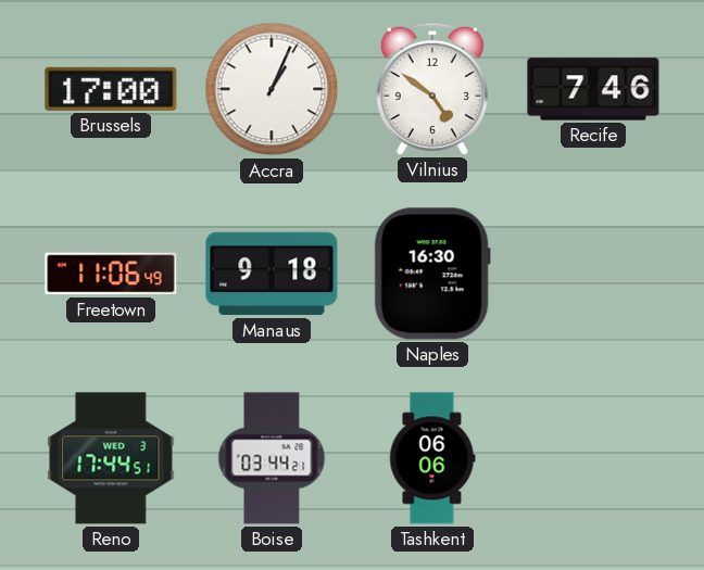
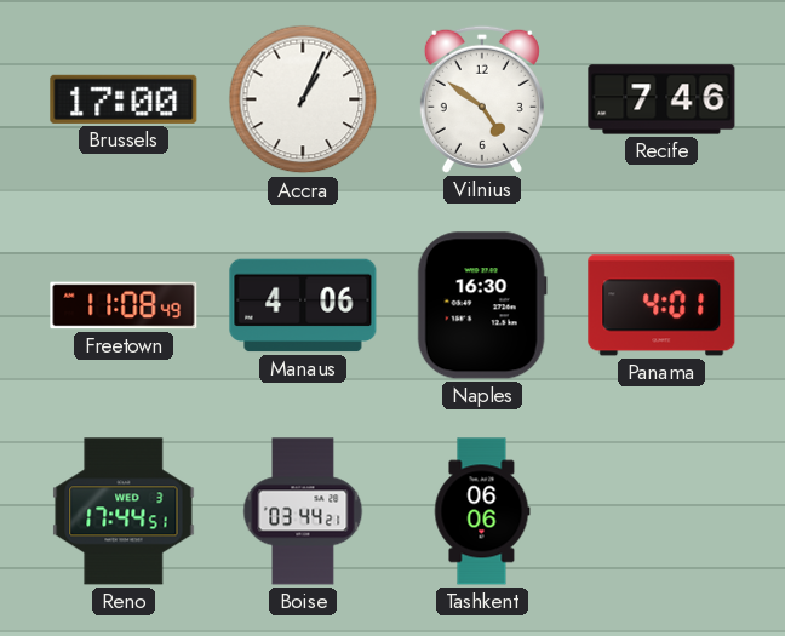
Freetown: 11:06 -> 11:08
Manaus: 9:18 -> 4:06
Panama: none -> 4:01
